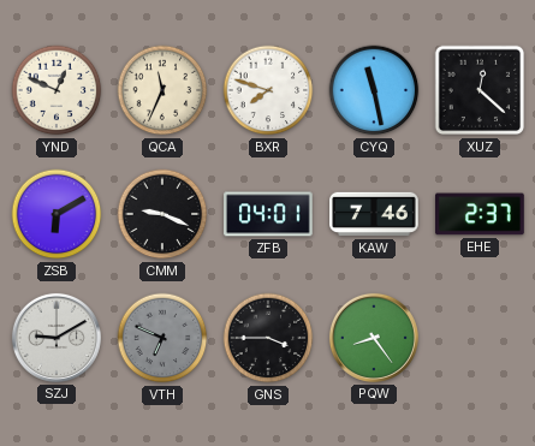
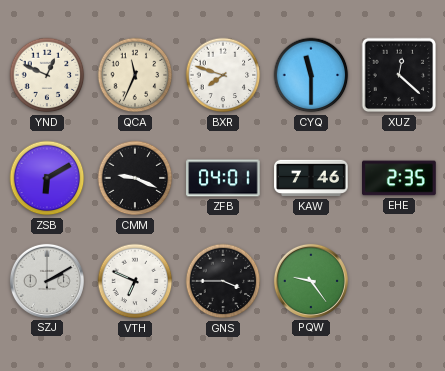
CYQ: 11:28 -> 11:30
EHE: 2:37 -> 2:35
SZJ: 9:10 -> 2:10
VTH dial: grey -> white
PQW: 8:24 -> 9:24
